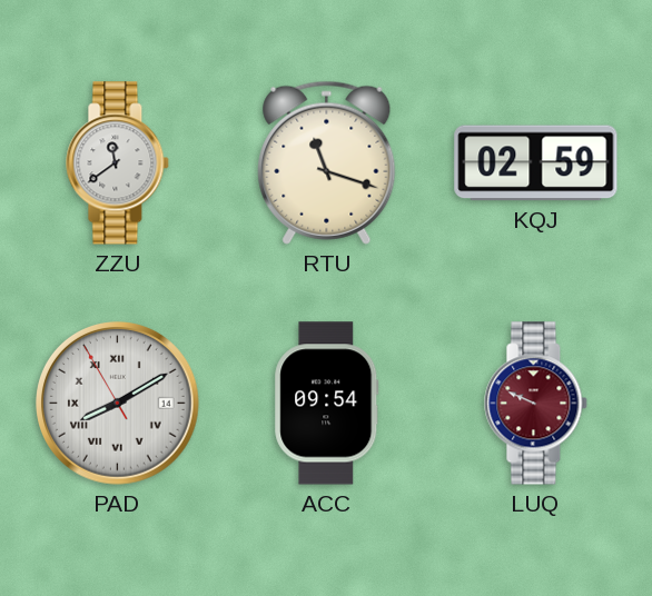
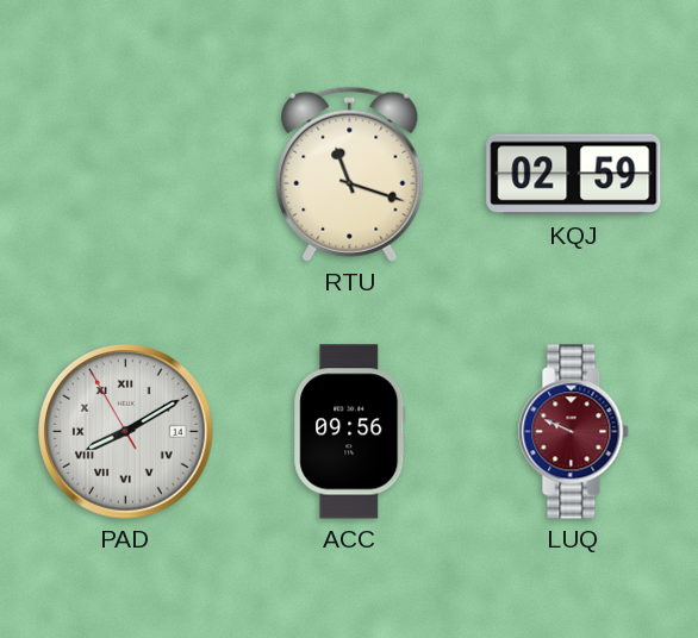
ZZU: 11:39 -> none
ACC: 09:54 -> 09:56
